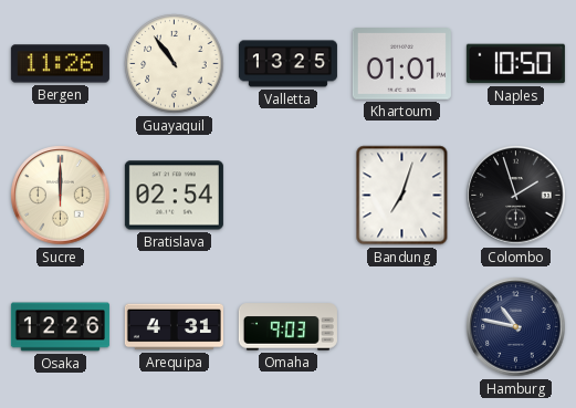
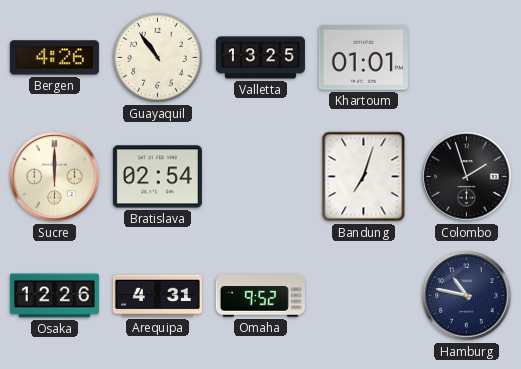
Bergen: 11:26 -> 4:26
Naples: 10:50 -> none
Omaha: 9:03 -> 9:52
